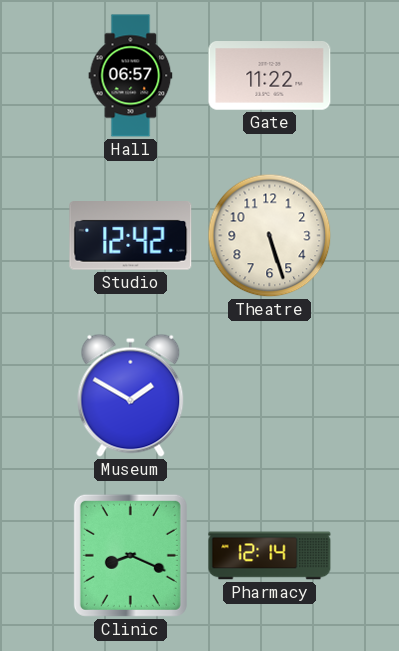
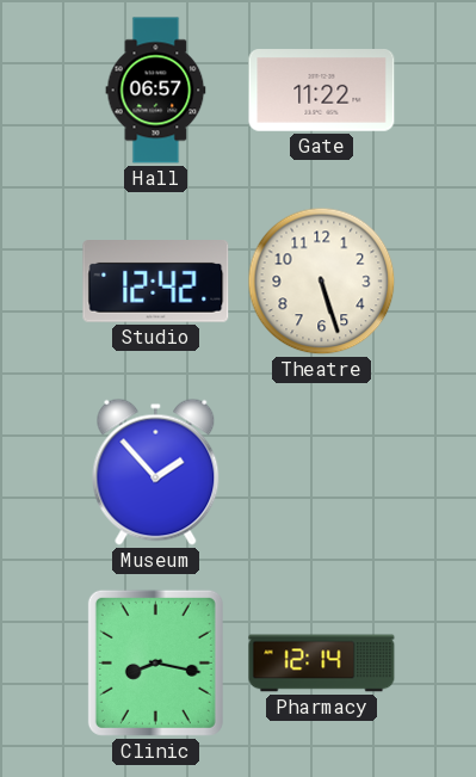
Museum: 1:50 -> 1:53
Clinic: 8:19 -> 8:17
